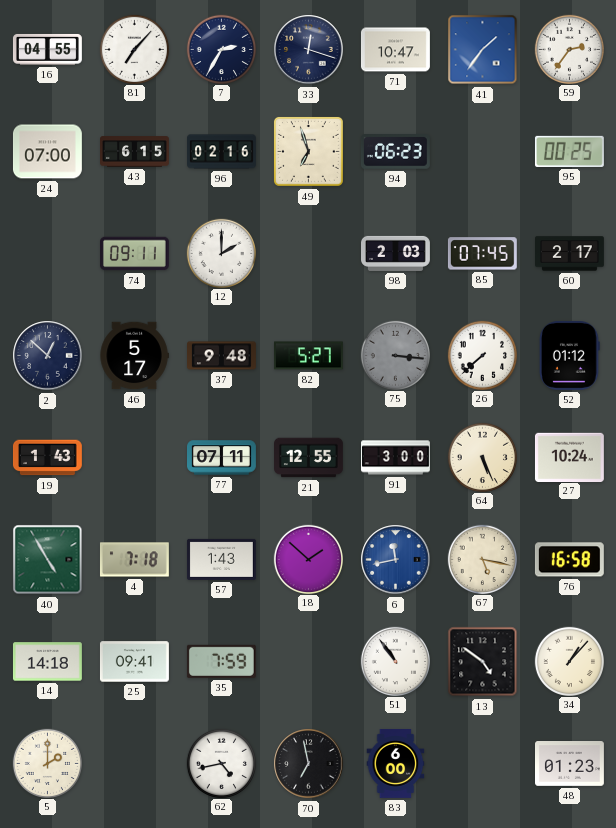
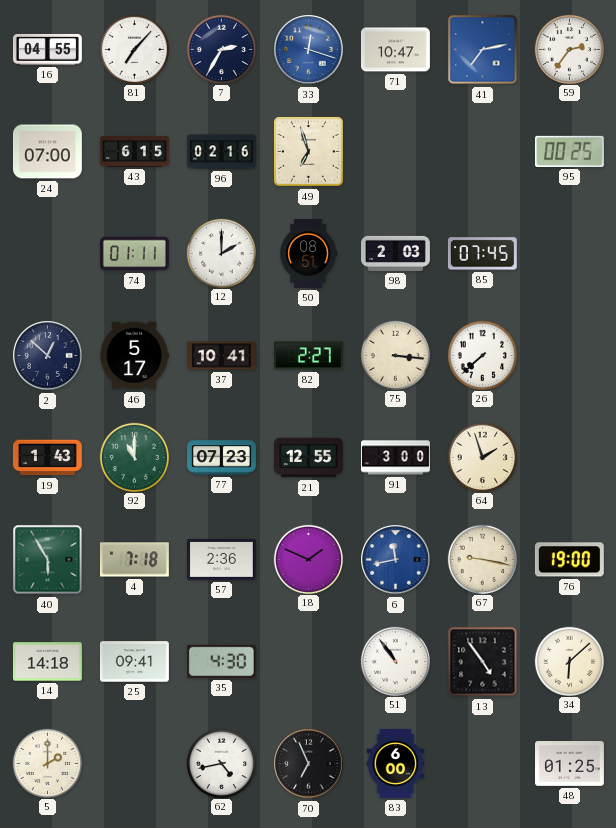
33 dial: navy -> blue
41: 1:36 -> 7:13
94: 06:23 -> none
74: 09:11 -> 01:11
50: none -> 08:51
60: 2:17 -> none
37: 9:48 -> 10:41
82: 5:27 -> 2:27
75 dial: grey -> cream
52: 01:12 -> none
92: none -> 11:00
77: 07:11 -> 07:23
64: 5:26 -> 1:57
27: 10:24 -> none
40: 4:55 -> 5:55
57: 1:43 -> 2:36
18: 1:52 -> 1:49
67: 5:17 -> 9:17
76: 16:58 -> 19:00
35: 7:59 -> 4:30
13: 4:51 -> 4:54
34: 1:07 -> 6:08
70: 6:58 -> 6:56
48: 01:23 -> 01:25
